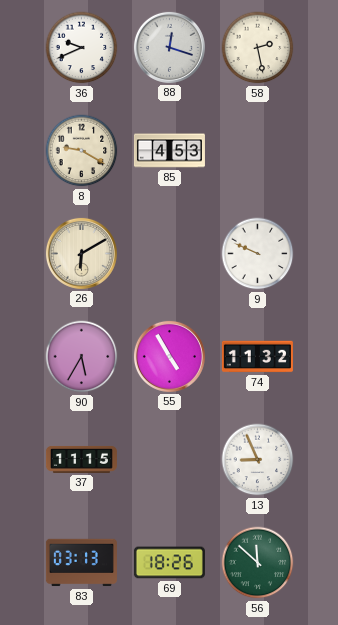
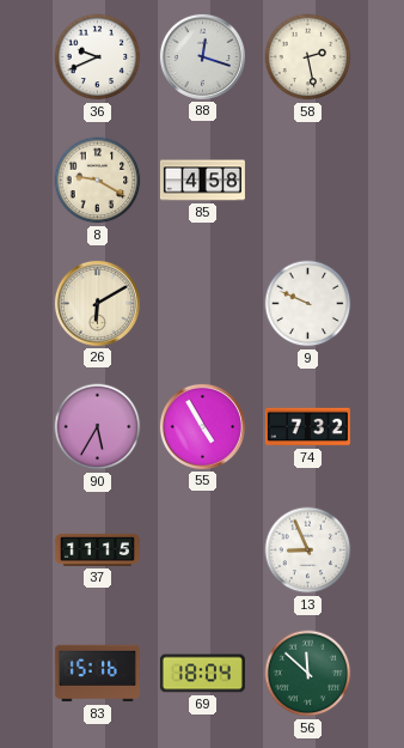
85: 4:53 -> 4:58
74: 11:32 -> 7:32
83: 03:13 -> 15:16
69: 18:26 -> 18:04
